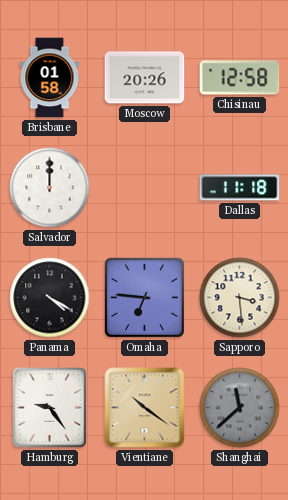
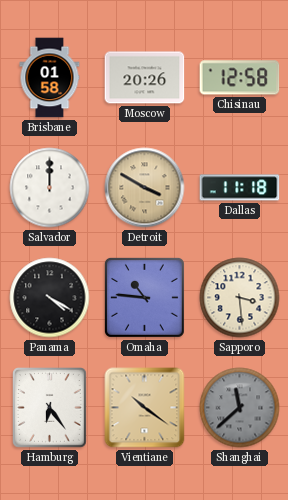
Detroit: none -> 3:50
Omaha: 6:46 -> 10:46
Hamburg: 9:24 -> 6:24
